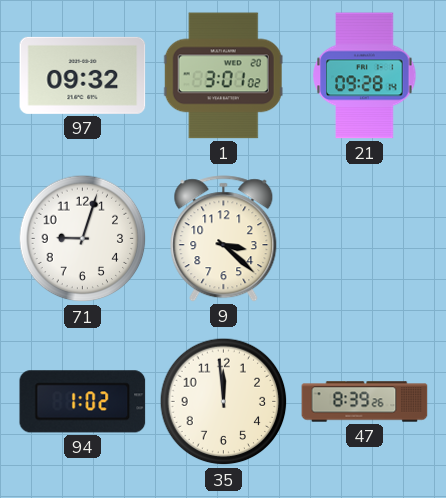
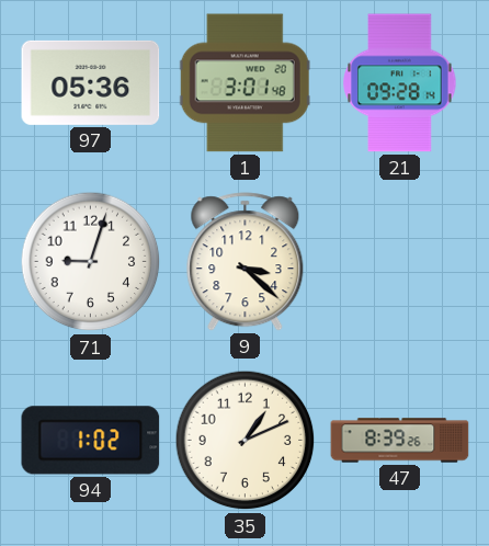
97: 09:32 -> 05:36
1: 3:01:02 -> 3:01:48
35: 11:59 -> 1:11
